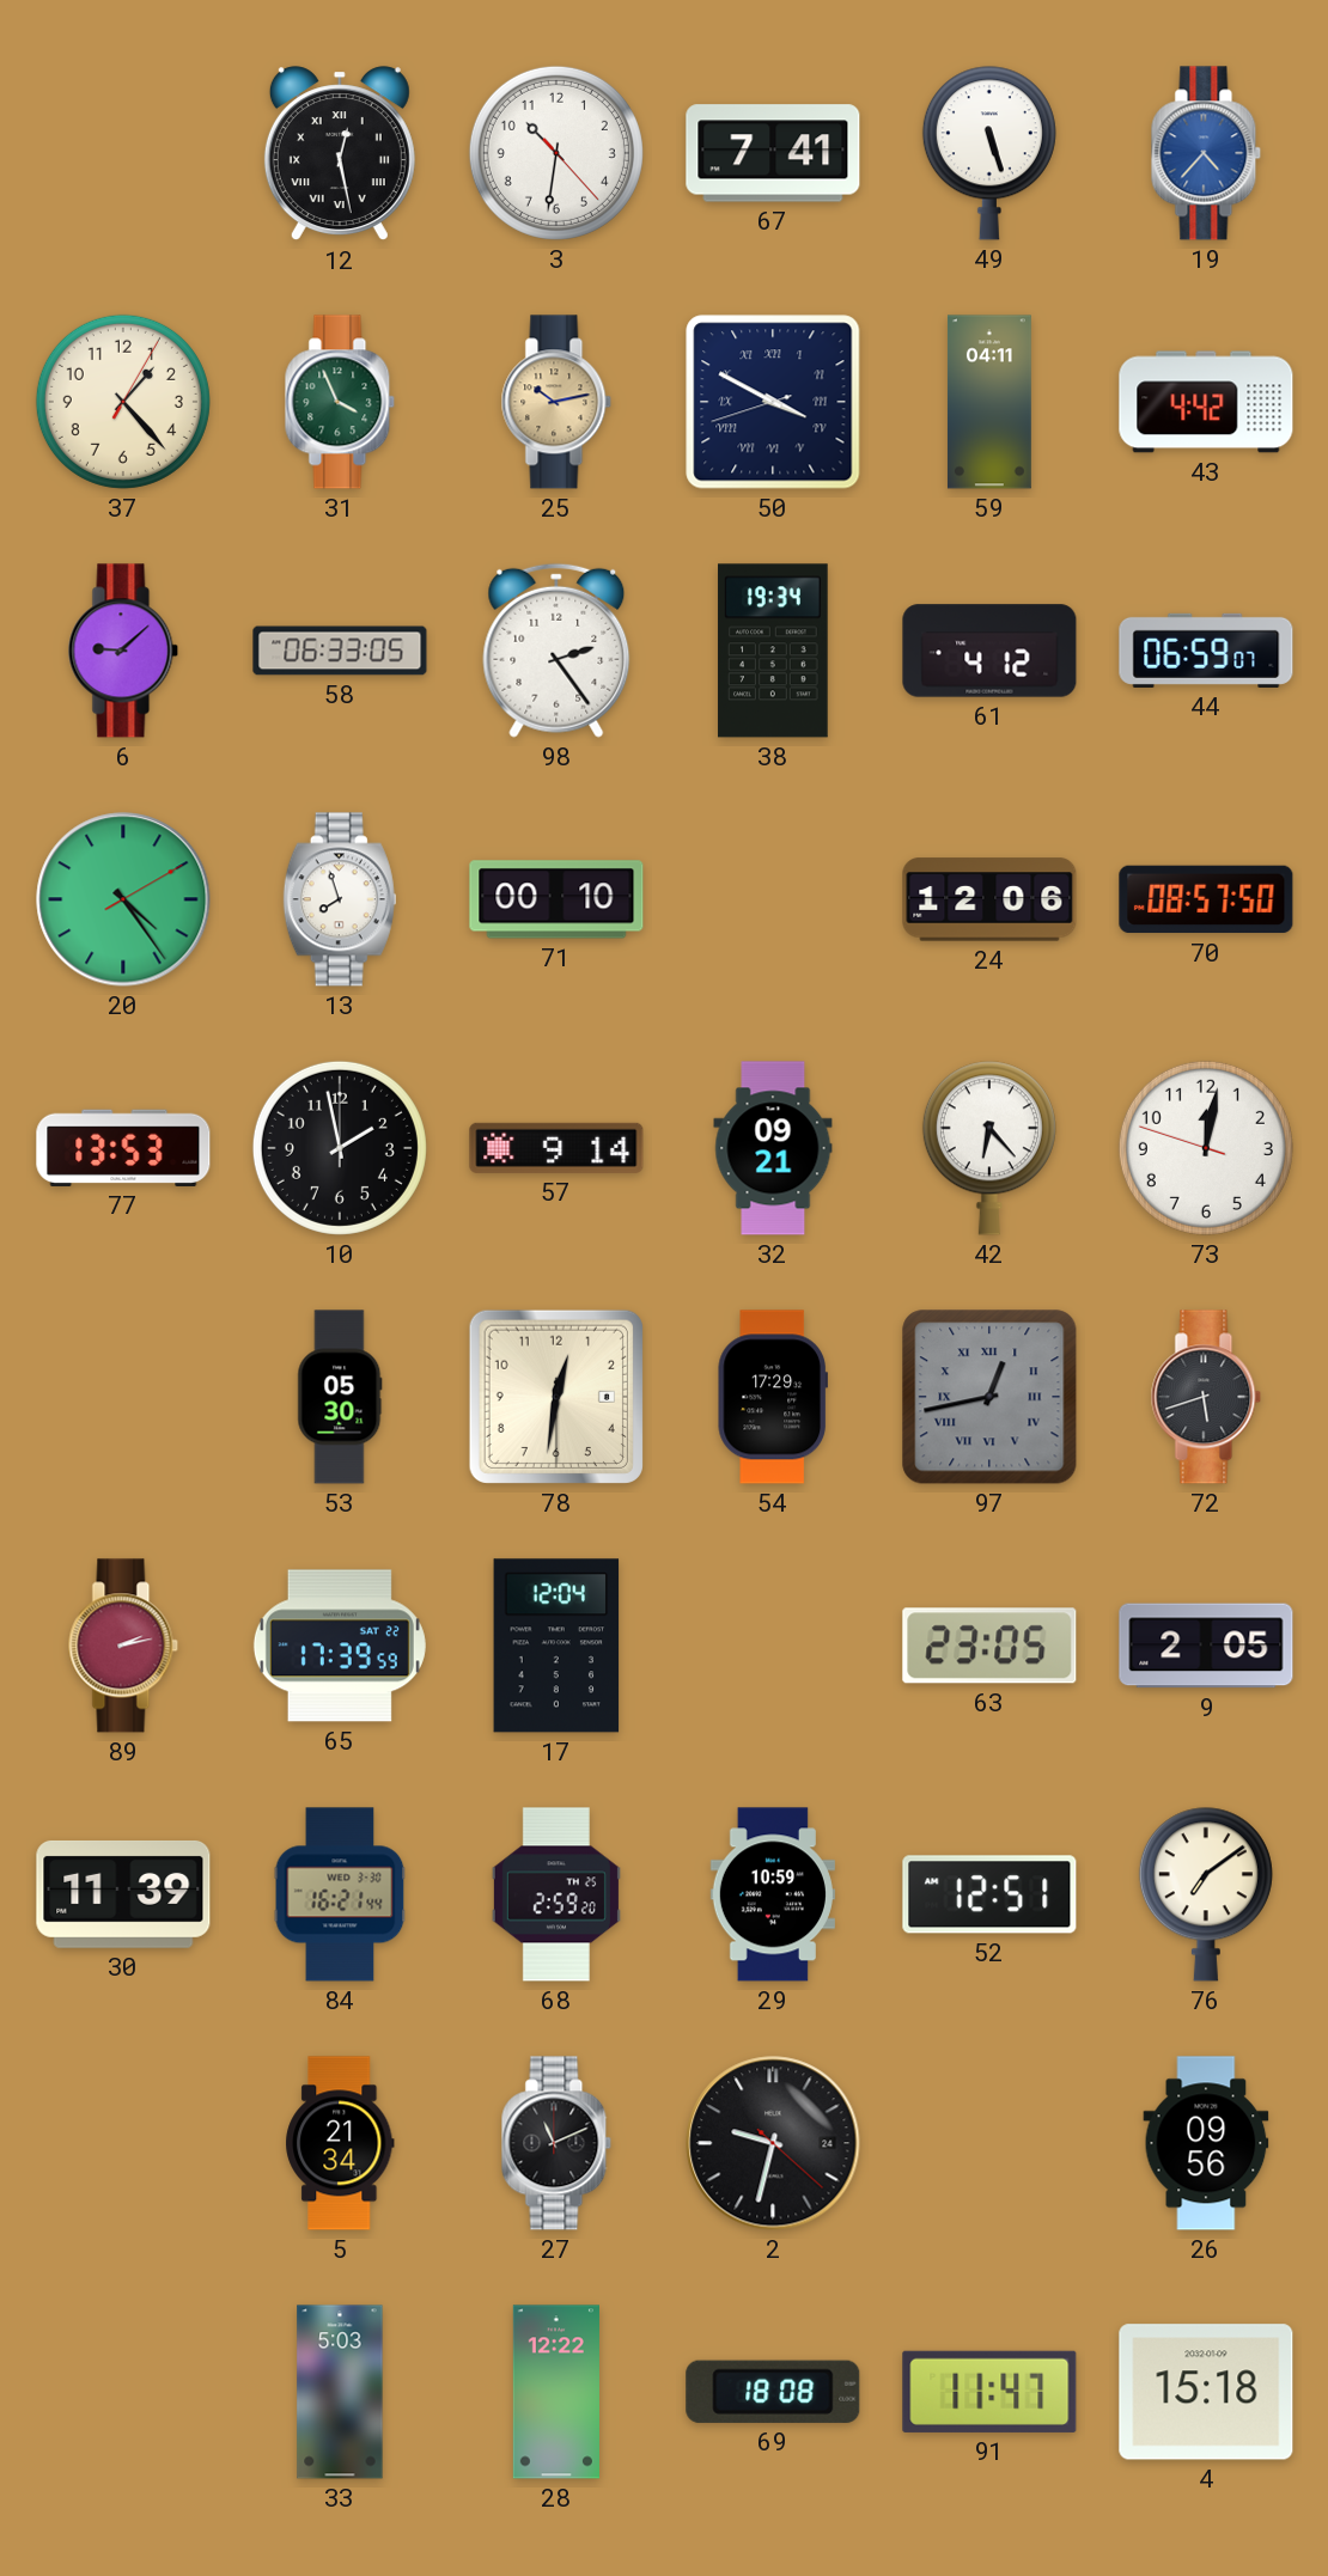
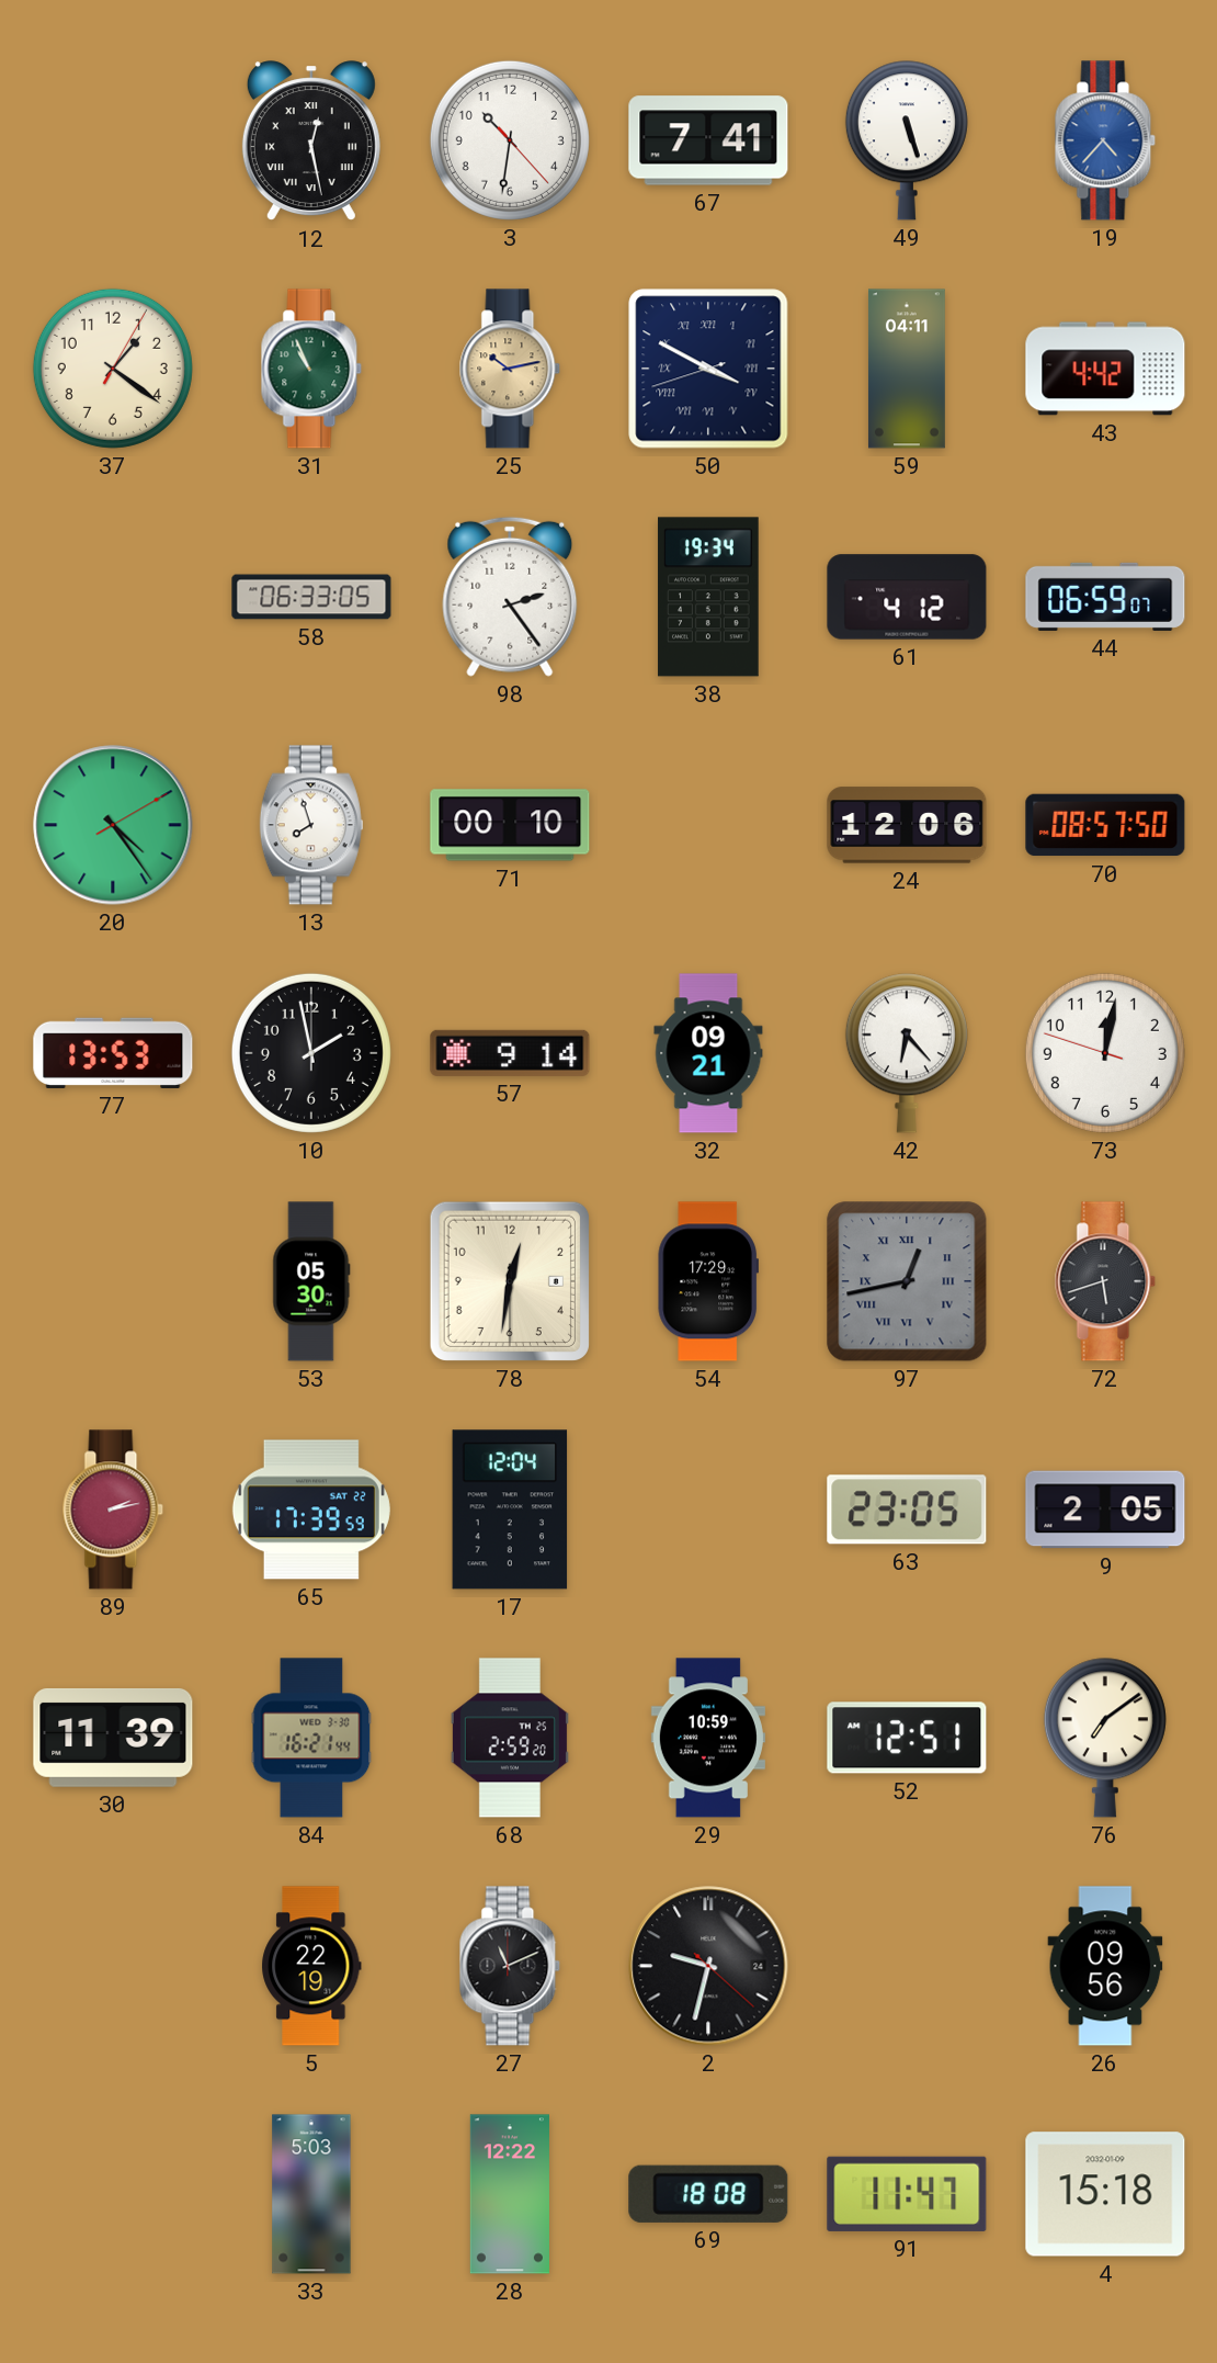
37: 1:23 -> 1:21
31: 3:56 -> 10:56
6: 9:08 -> none
5: 21:34 -> 22:19
